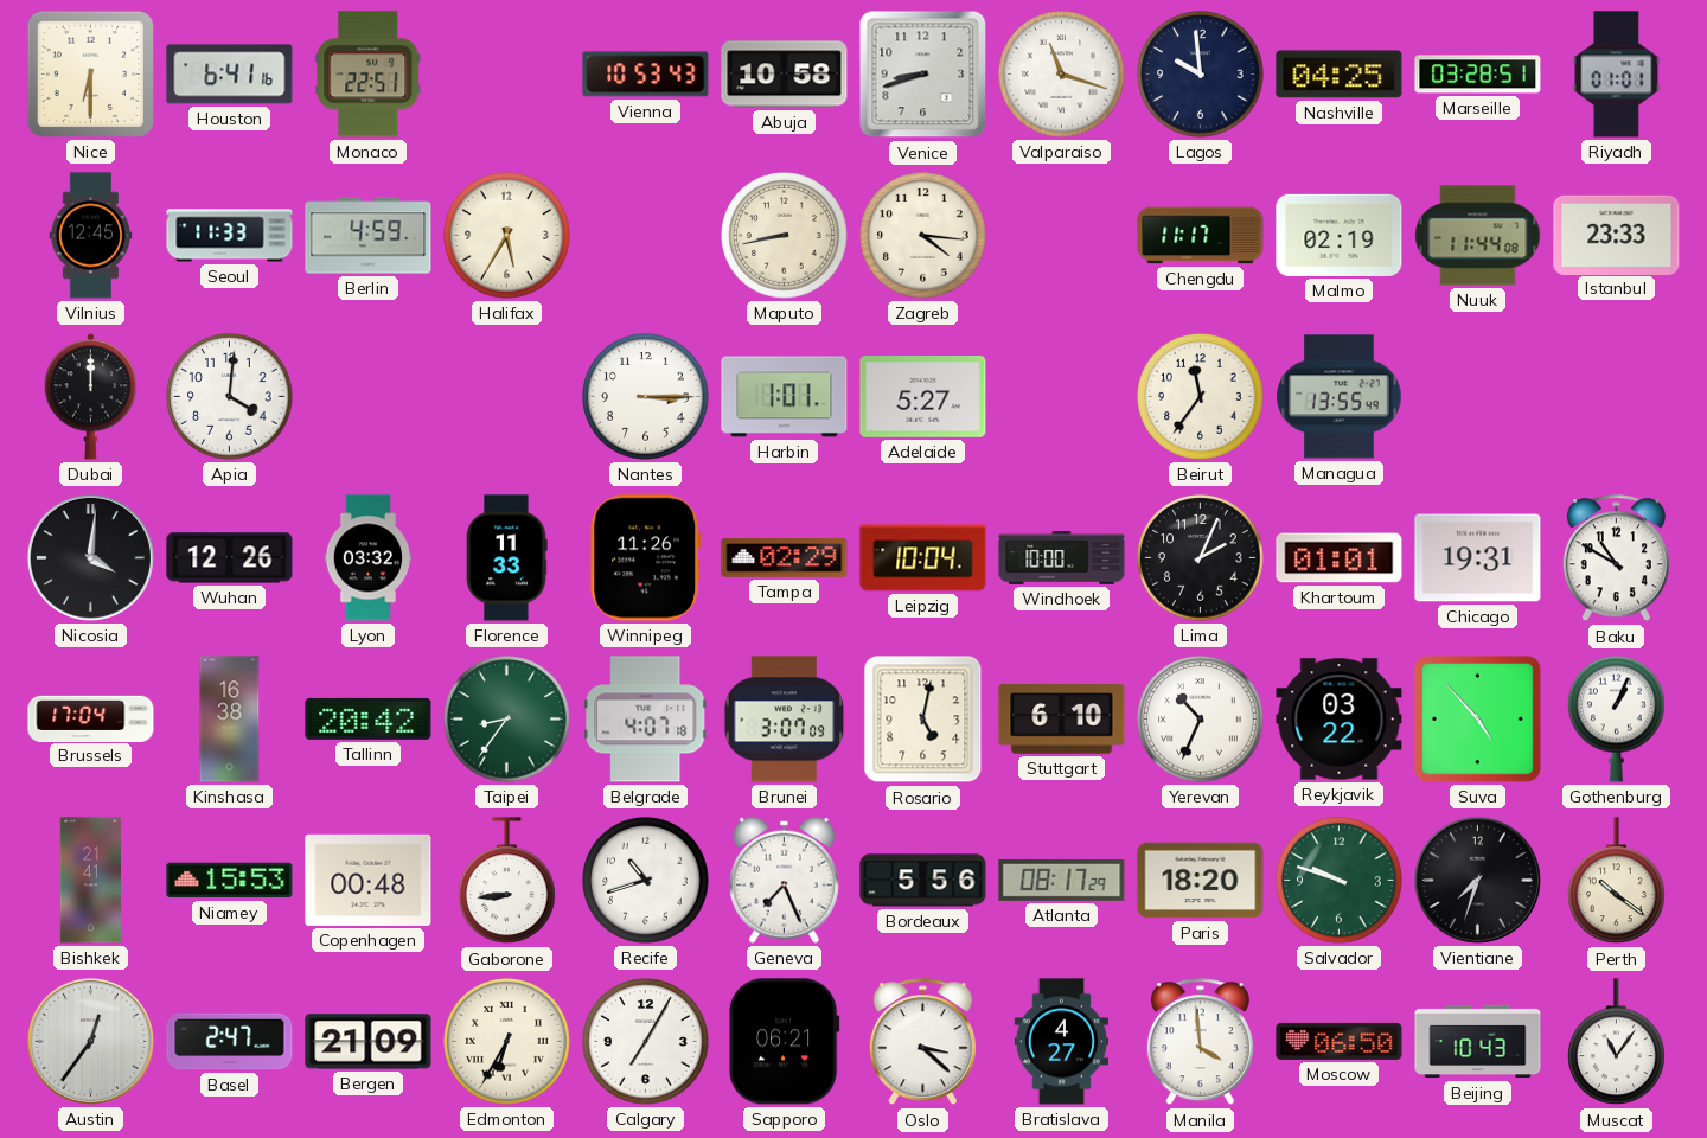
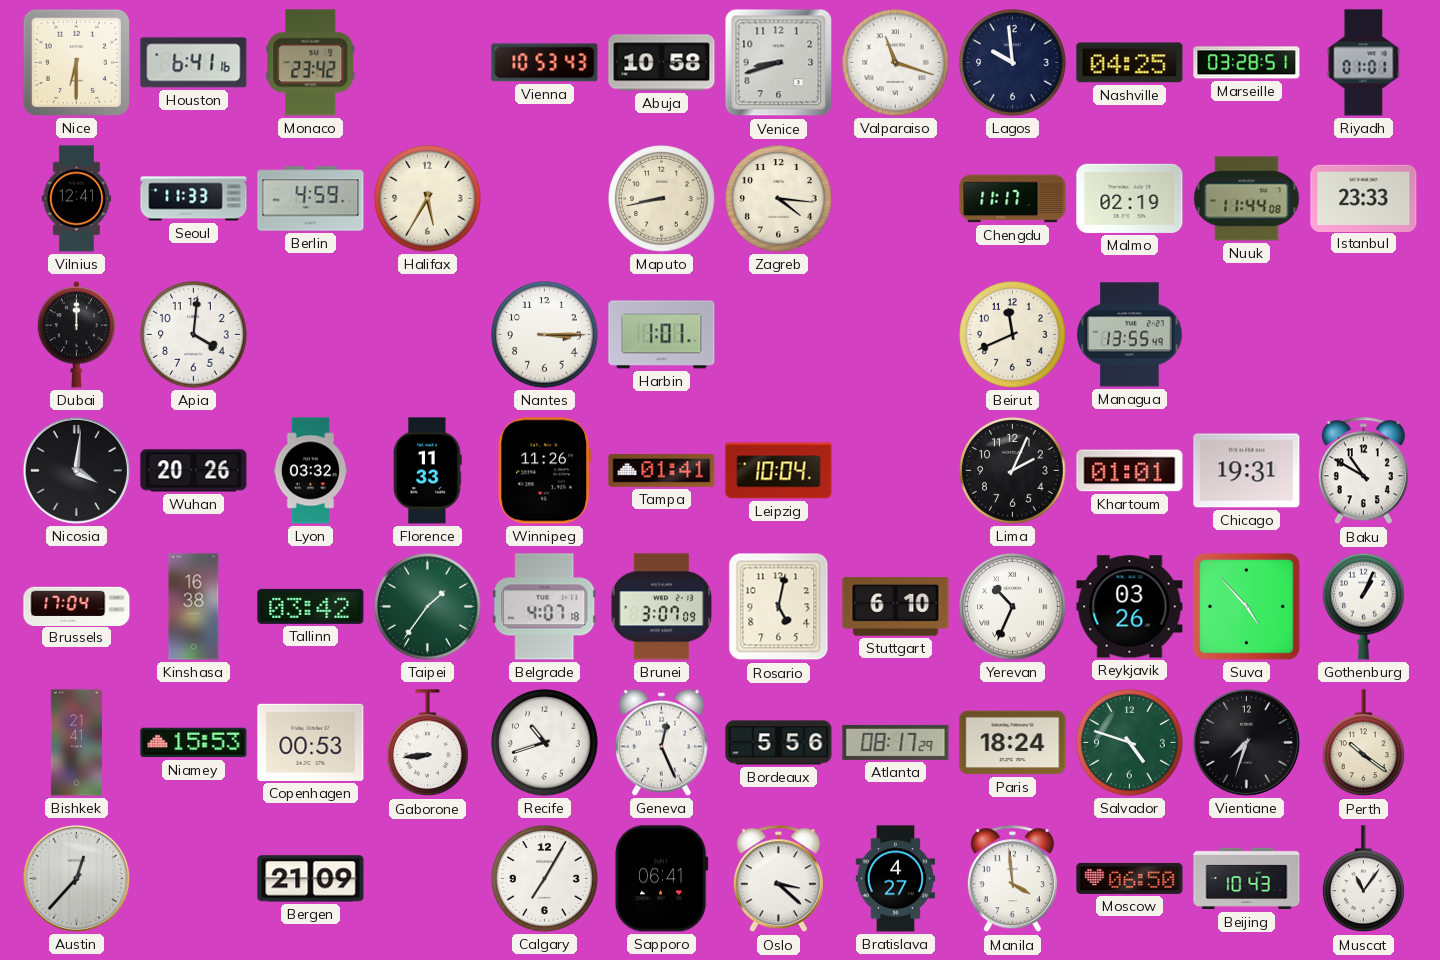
Monaco: 22:51 -> 23:42
Vilnius: 12:45 -> 12:41
Adelaide: 5:27 -> none
Beirut: 11:36 -> 11:41
Wuhan: 12:26 -> 20:26
Tampa: 02:29 -> 01:41
Windhoek: 10:00 -> none
Tallinn: 20:42 -> 03:42
Taipei: 8:36 -> 1:36
Reykjavik: 03:22 -> 03:26
Copenhagen: 00:48 -> 00:53
Geneva: 7:26 -> 12:26
Paris: 18:20 -> 18:24
Salvador: 9:48 -> 4:48
Austin: 12:36 -> 12:37
Basel: 2:47 -> none
Edmonton: 6:35 -> none
Sapporo: 06:21 -> 06:41
